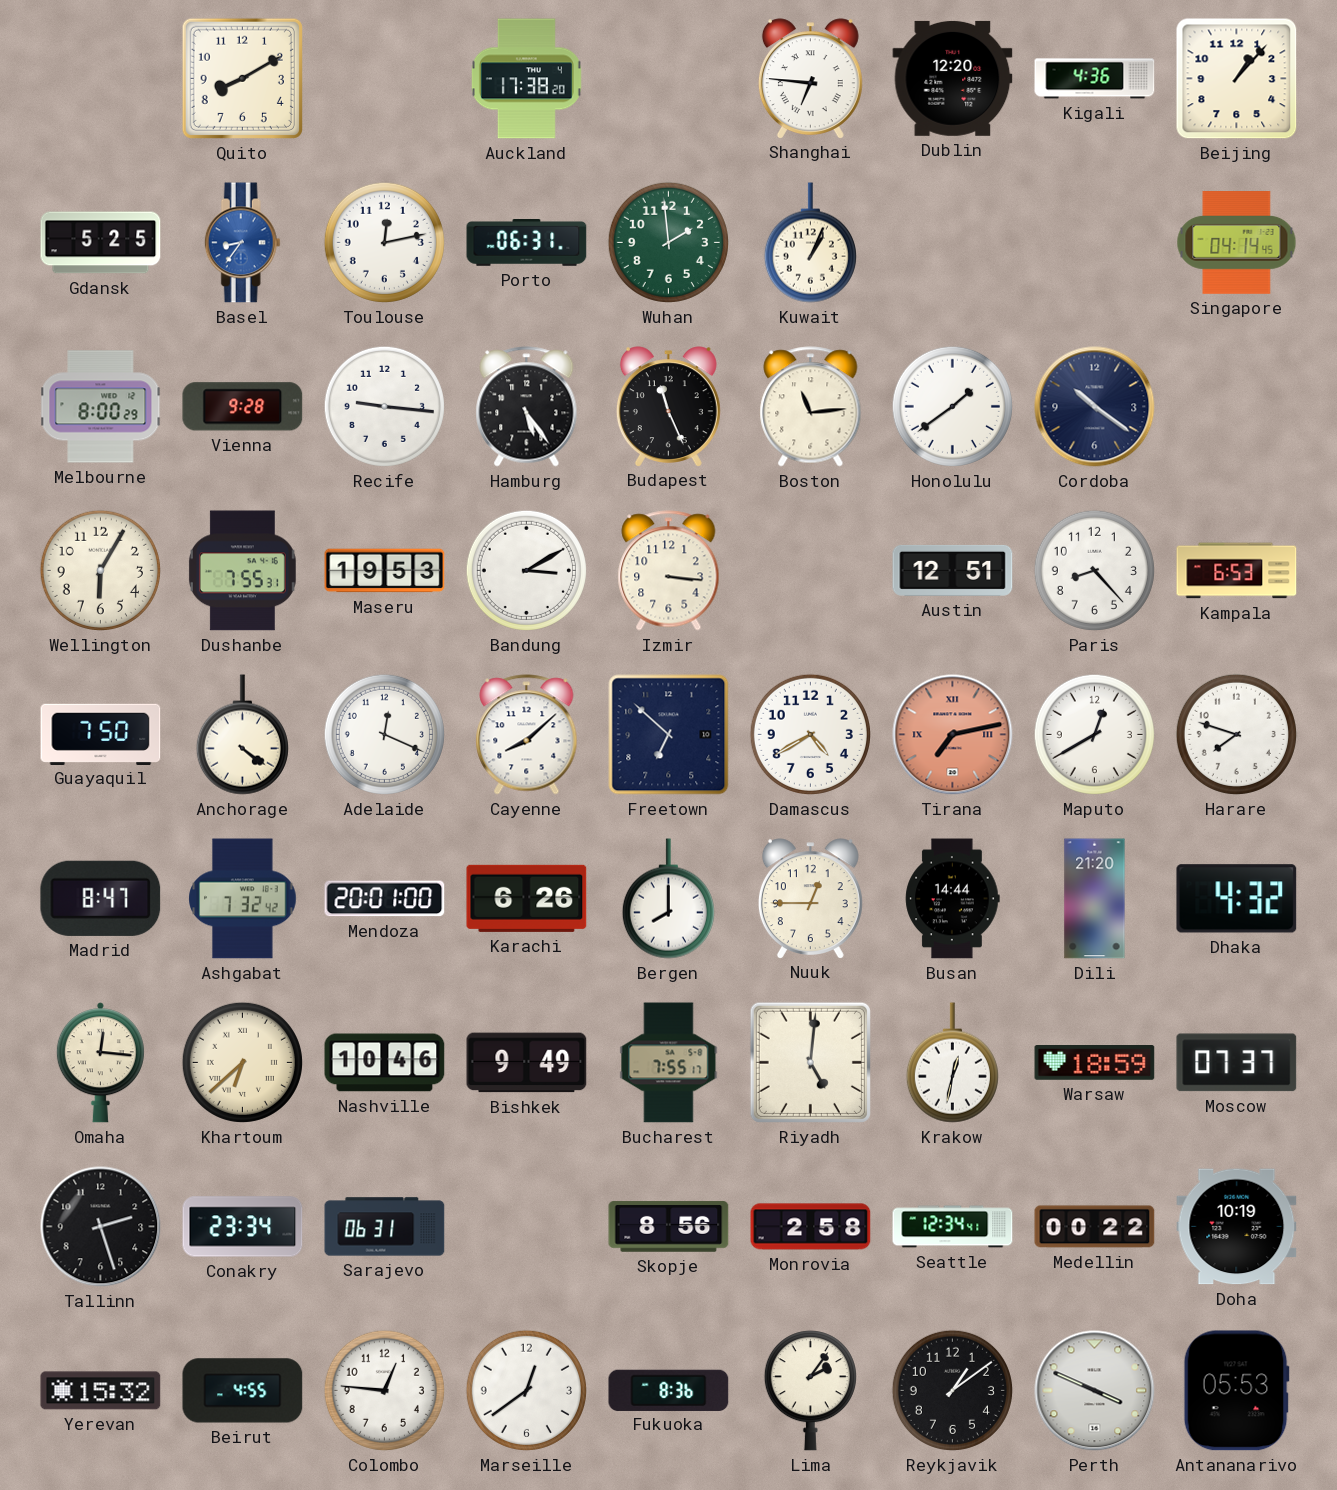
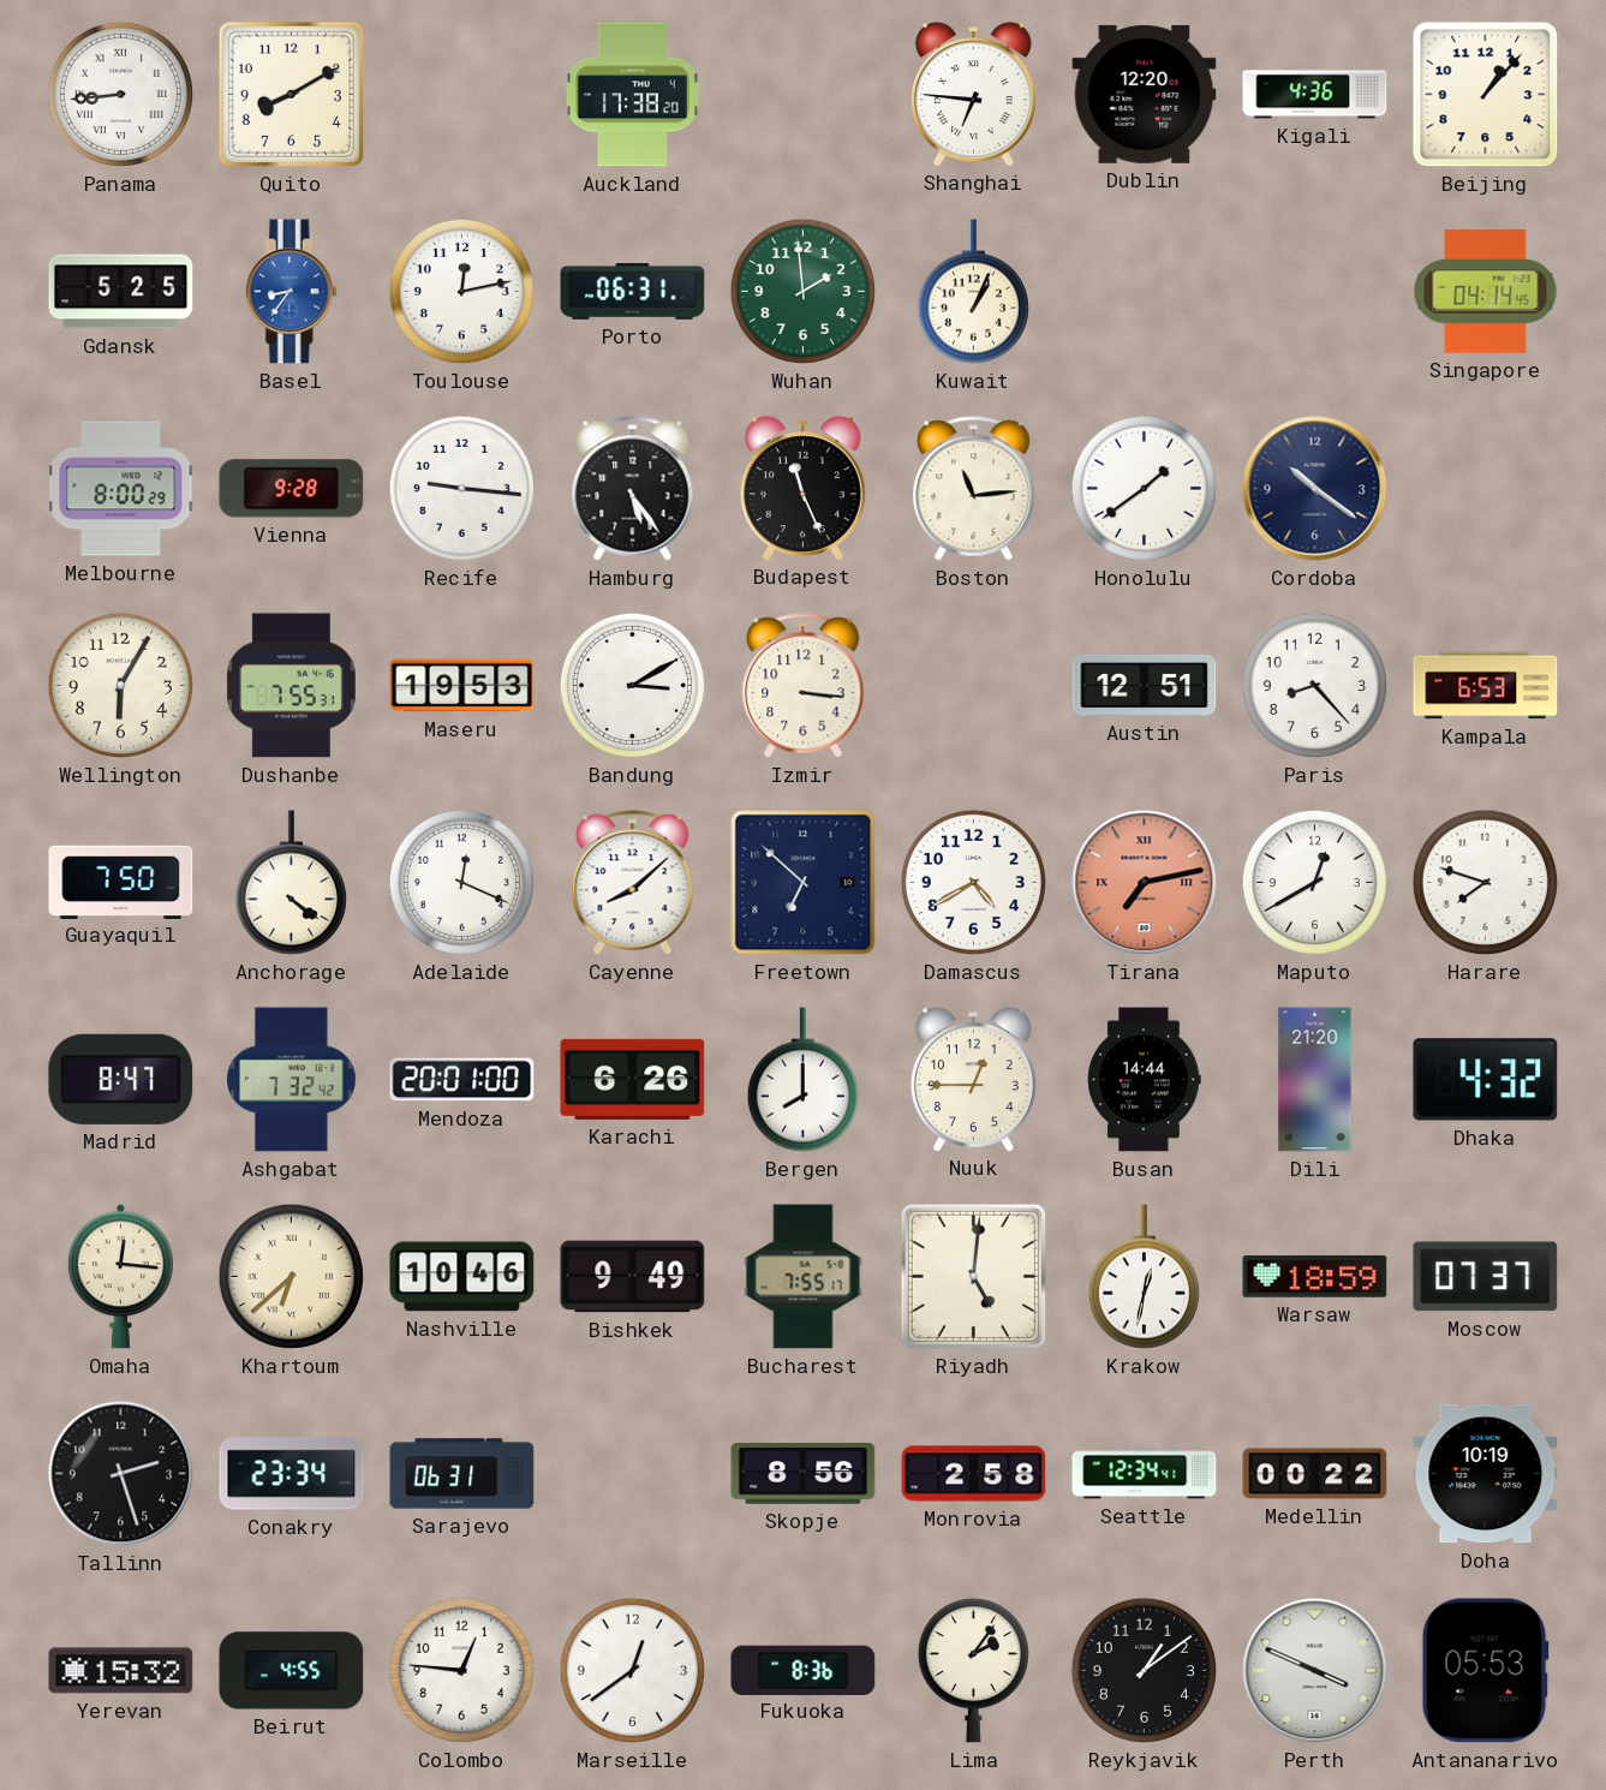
Panama: none -> 8:44
